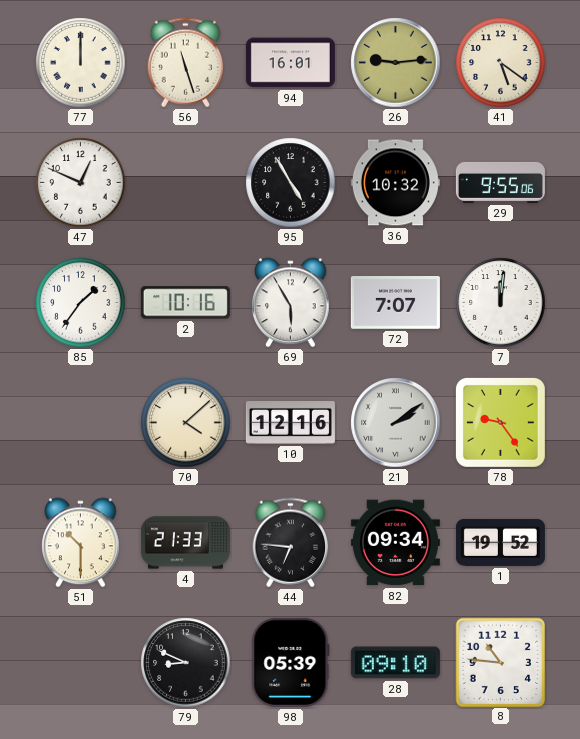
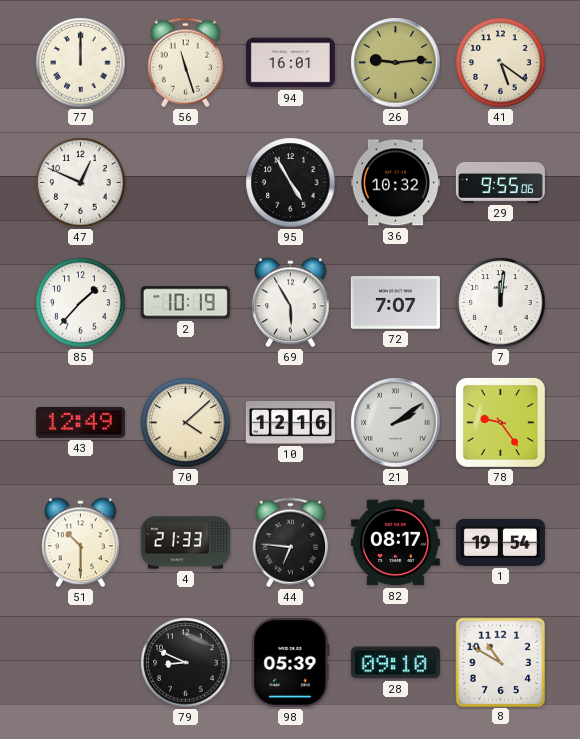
85: 1:36 -> 1:37
2: 10:16 -> 10:19
43: none -> 12:49
82: 09:34 -> 08:17
1: 19:52 -> 19:54
8: 10:46 -> 10:50
